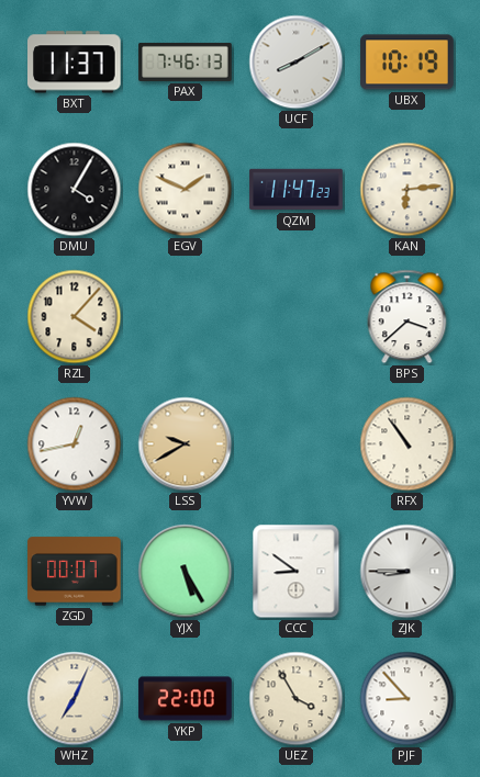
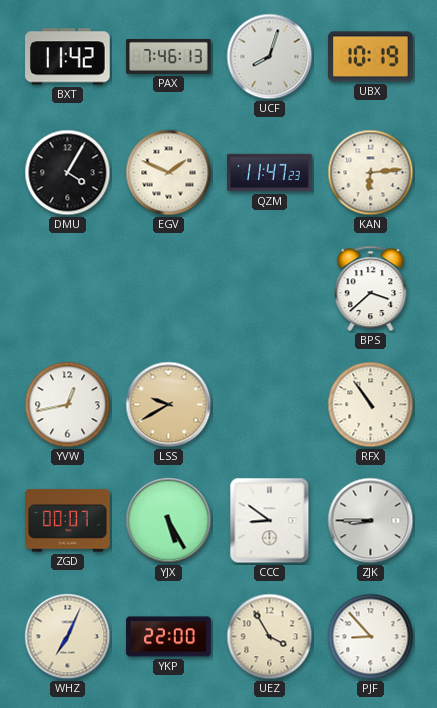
BXT: 11:37 -> 11:42
UCF: 8:10 -> 8:03
RZL: 4:07 -> none
